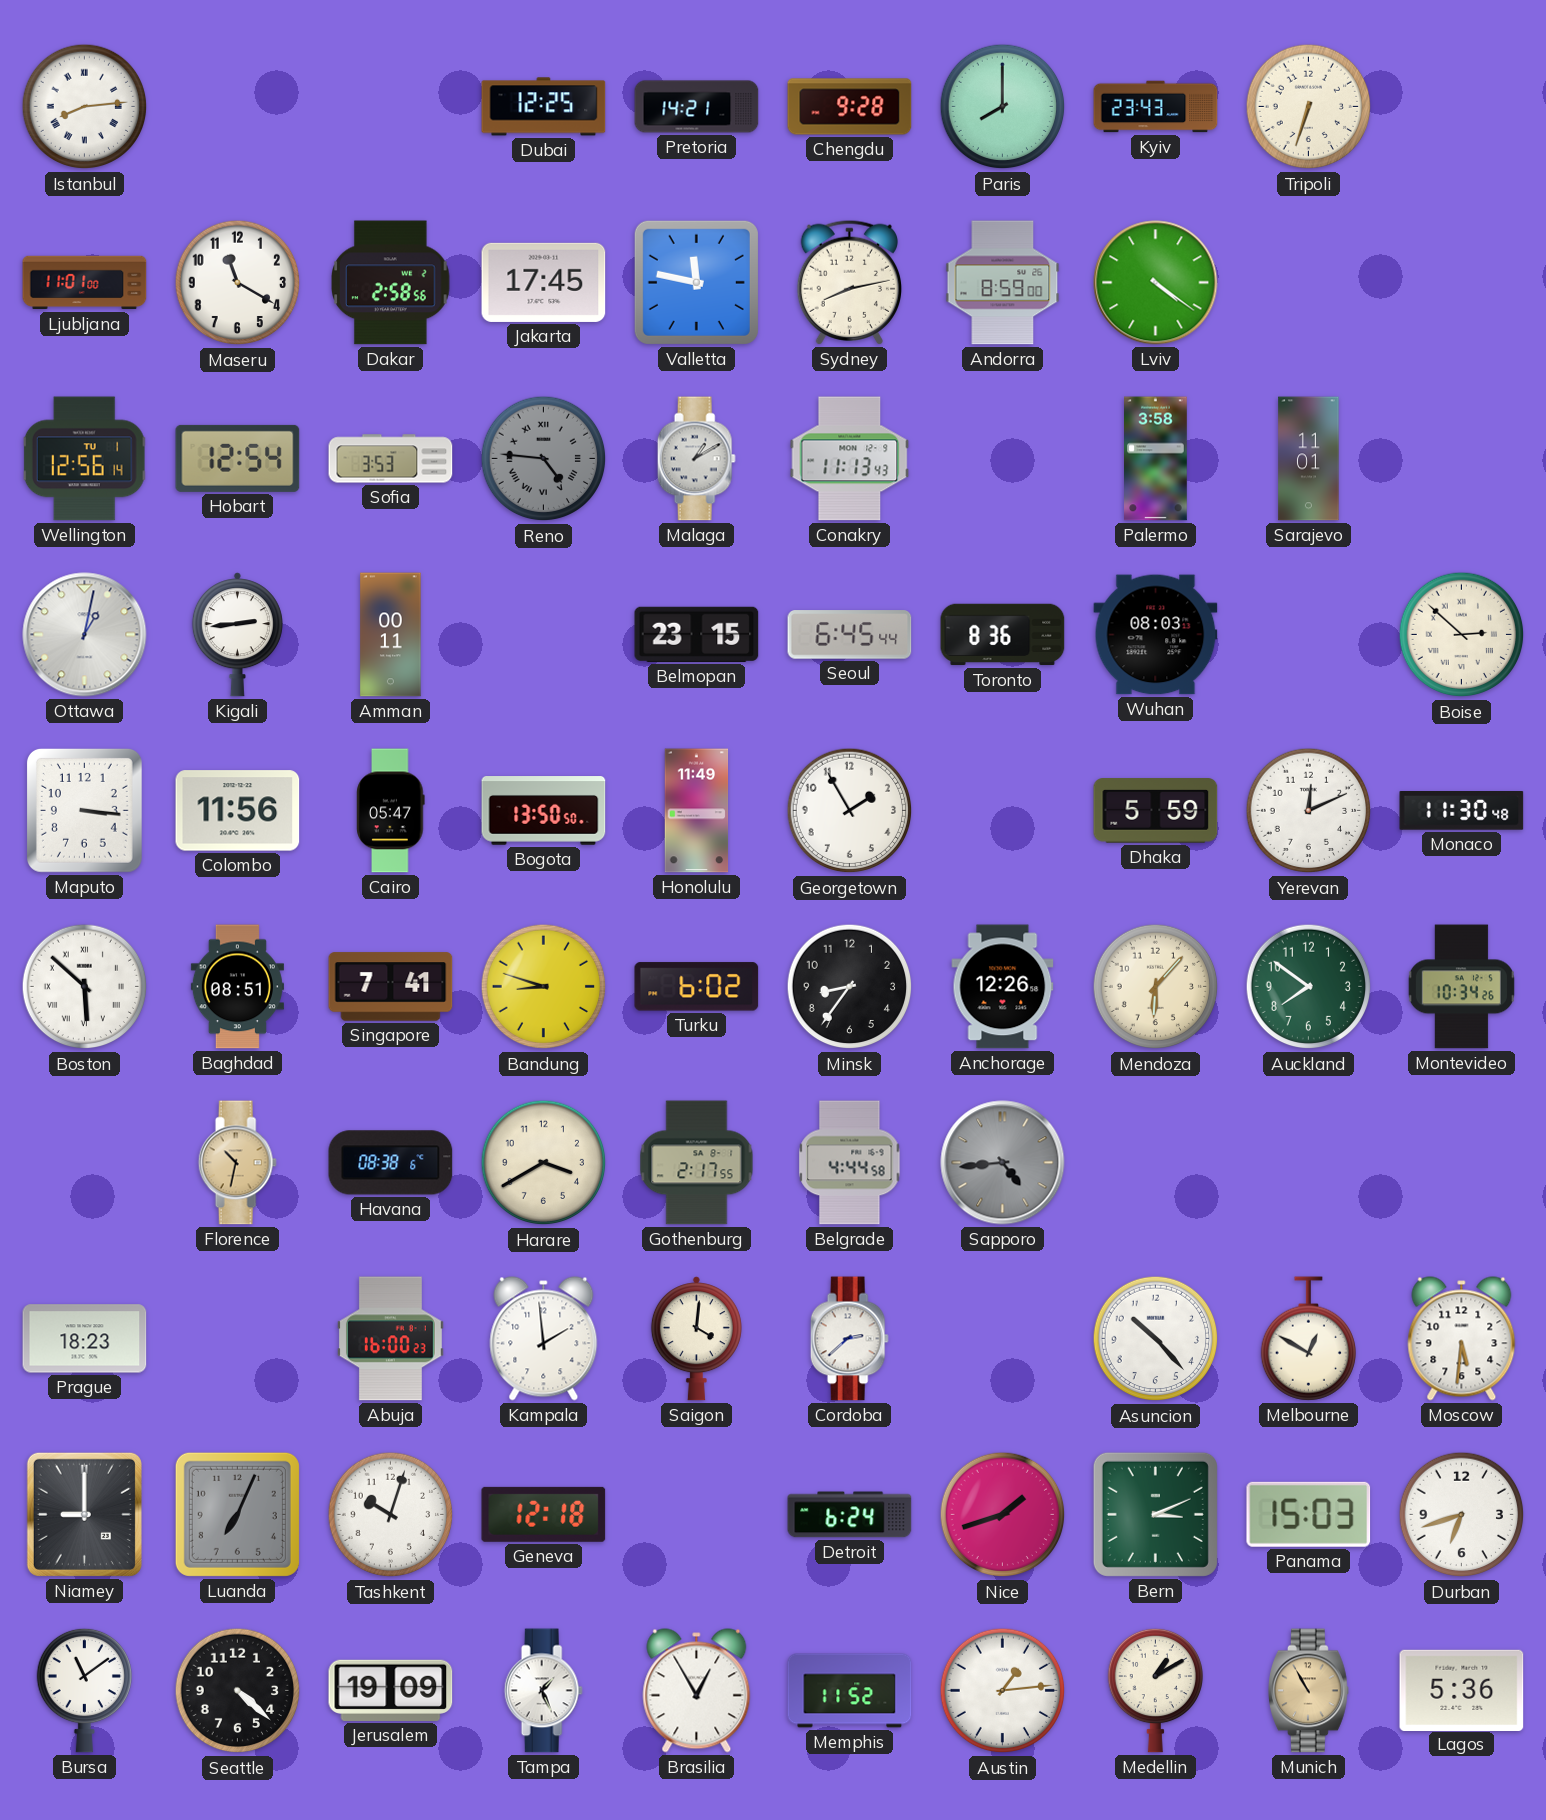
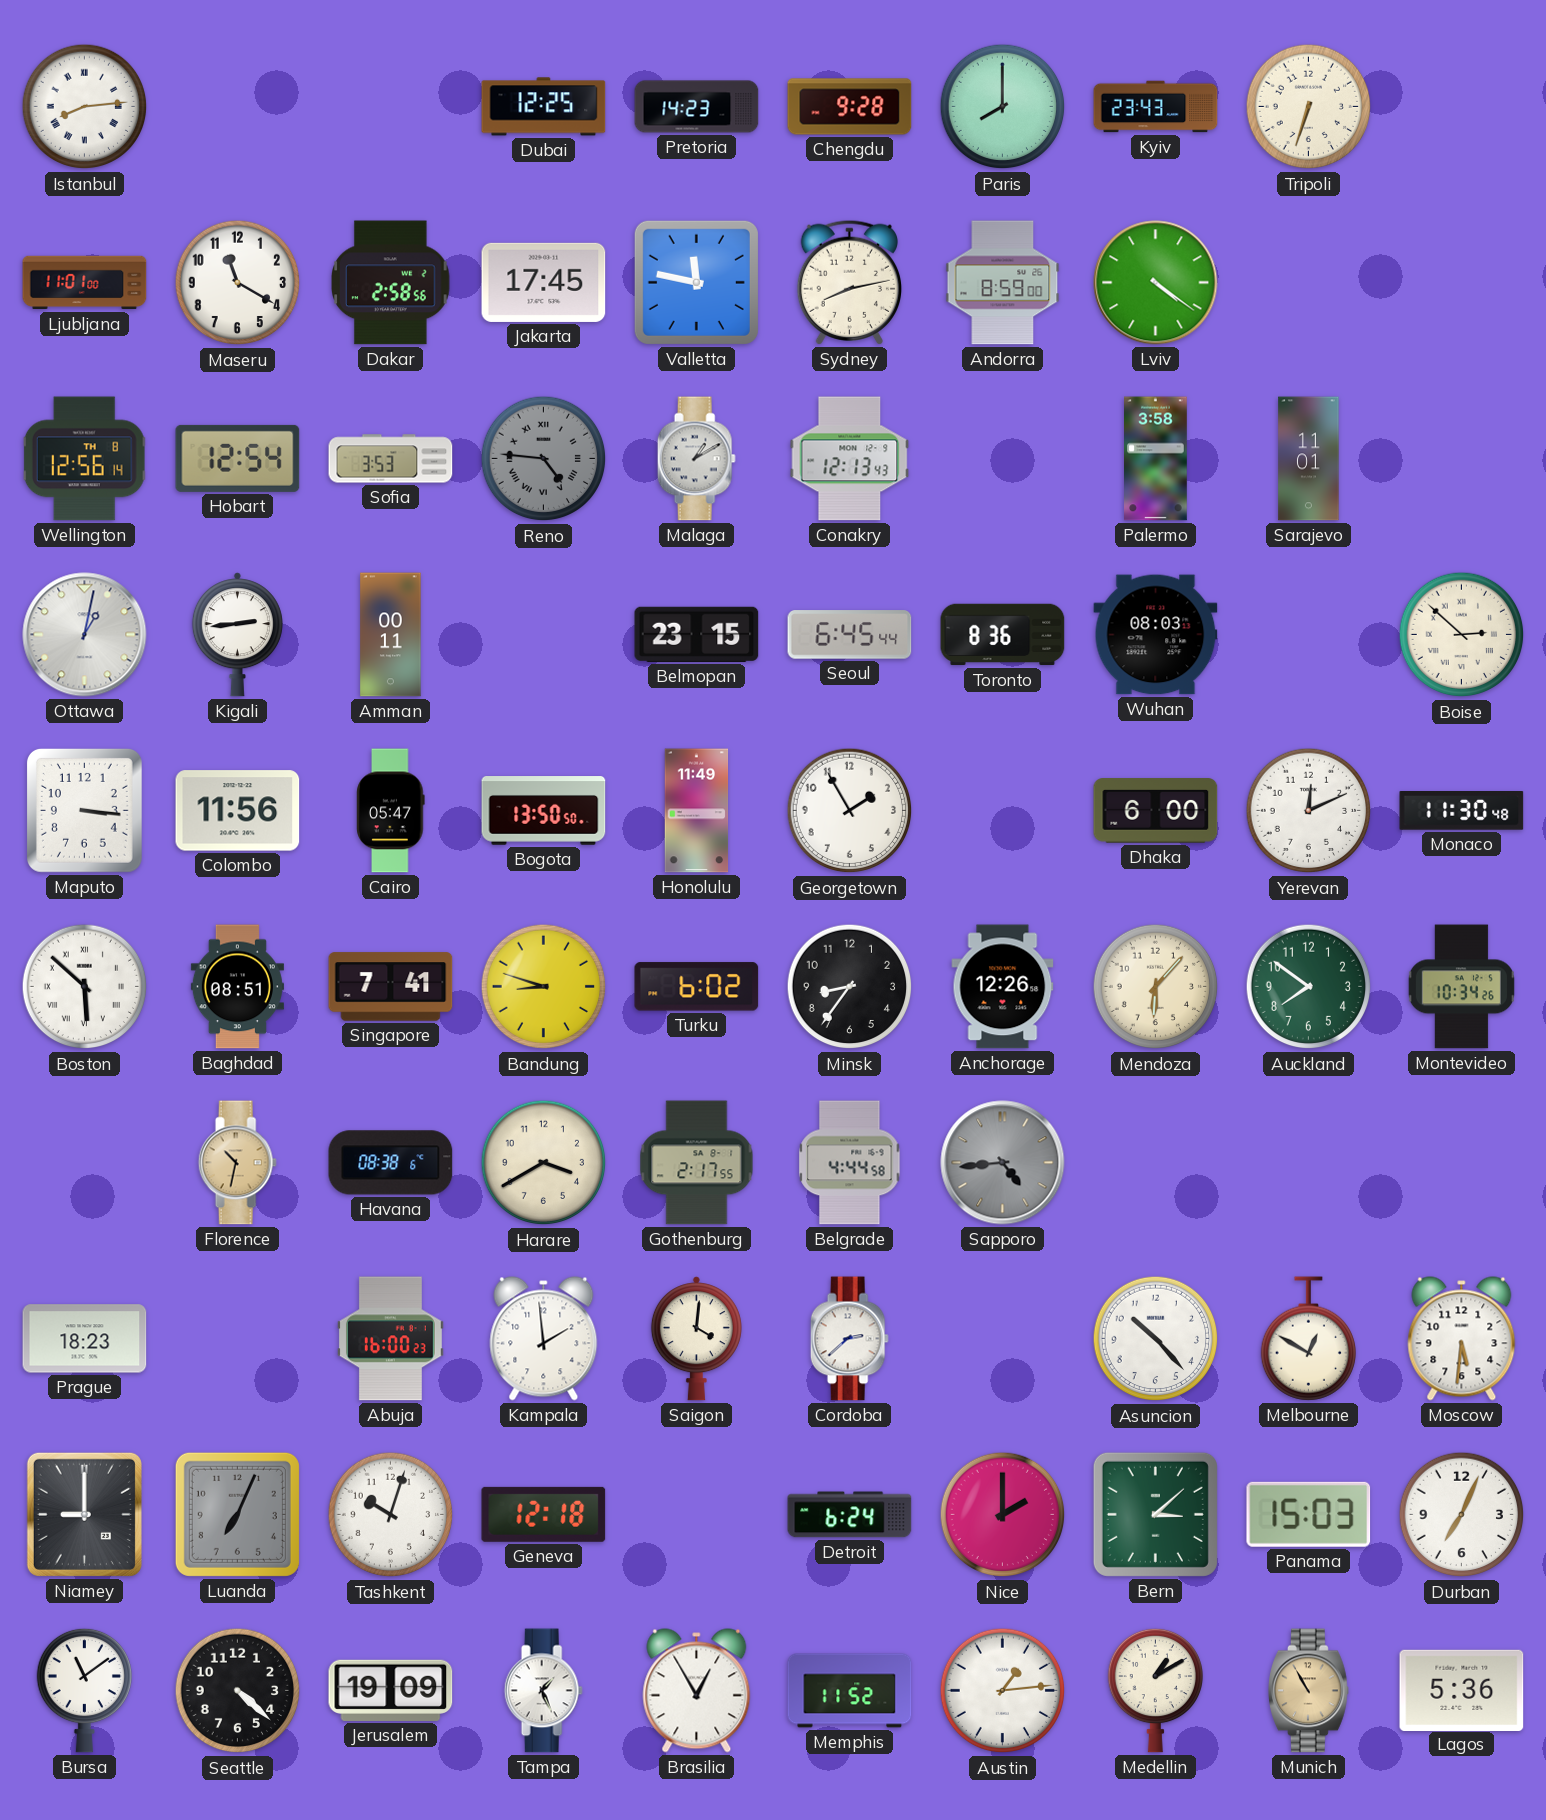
Pretoria: 14:21 -> 14:23
Wellington date: TU 1 -> TH 8
Conakry: 11:13 -> 12:13
Dhaka: 5:59 -> 6:00
Nice: 1:42 -> 2:00
Bern: 3:11 -> 3:08
Durban: 6:42 -> 7:04
